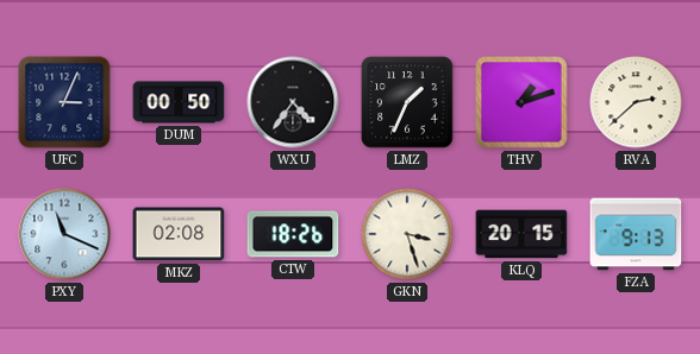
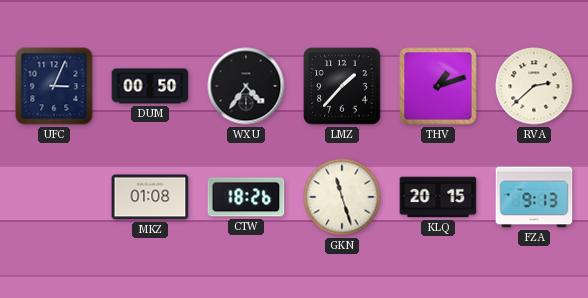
LMZ: 1:34 -> 1:37
PXY: 11:19 -> none
MKZ: 02:08 -> 01:08
GKN: 3:27 -> 11:27
